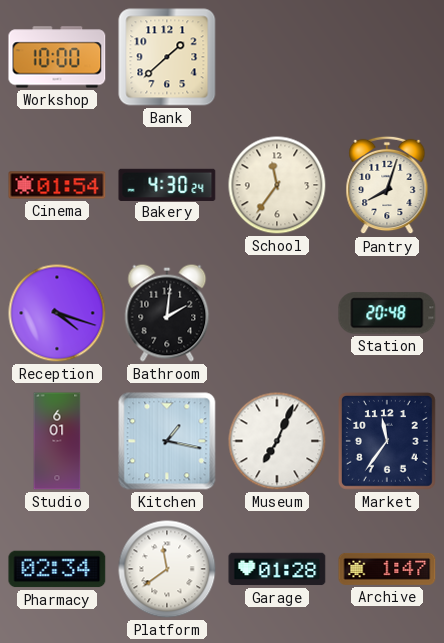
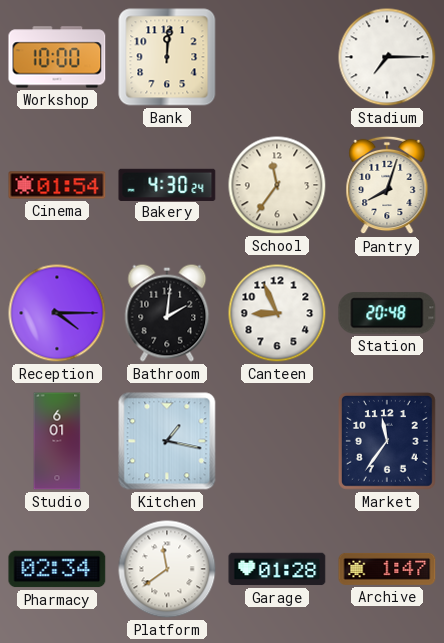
Bank: 1:38 -> 12:01
Stadium: none -> 7:15
Reception: 4:18 -> 4:15
Canteen: none -> 8:56
Museum: 7:04 -> none
